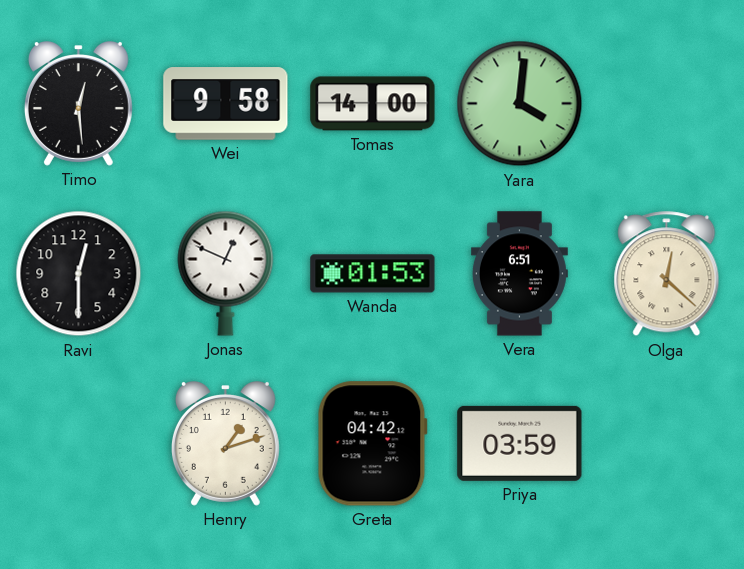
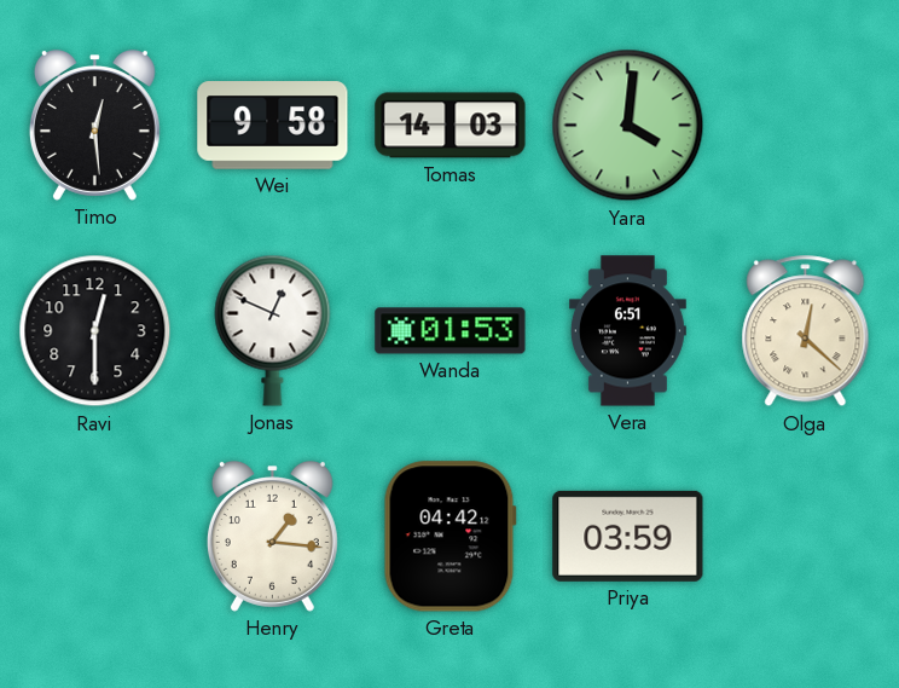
Tomas: 14:00 -> 14:03
Henry: 1:12 -> 1:16
